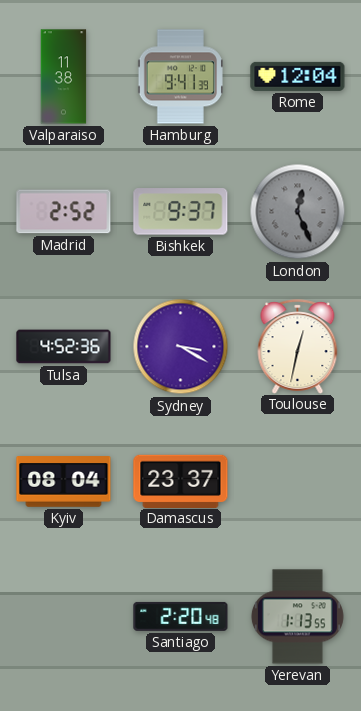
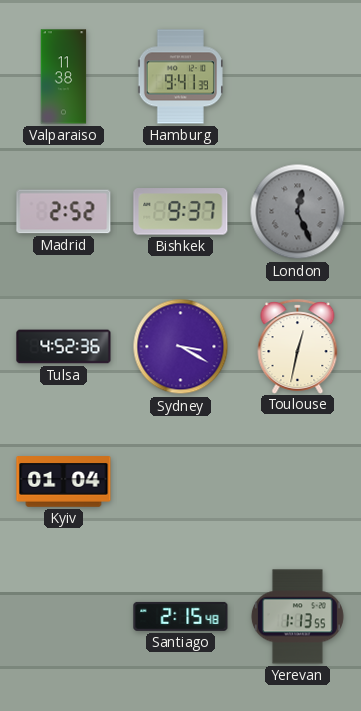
Rome: 12:04 -> none
Kyiv: 08:04 -> 01:04
Damascus: 23:37 -> none
Santiago: 2:20 -> 2:15
